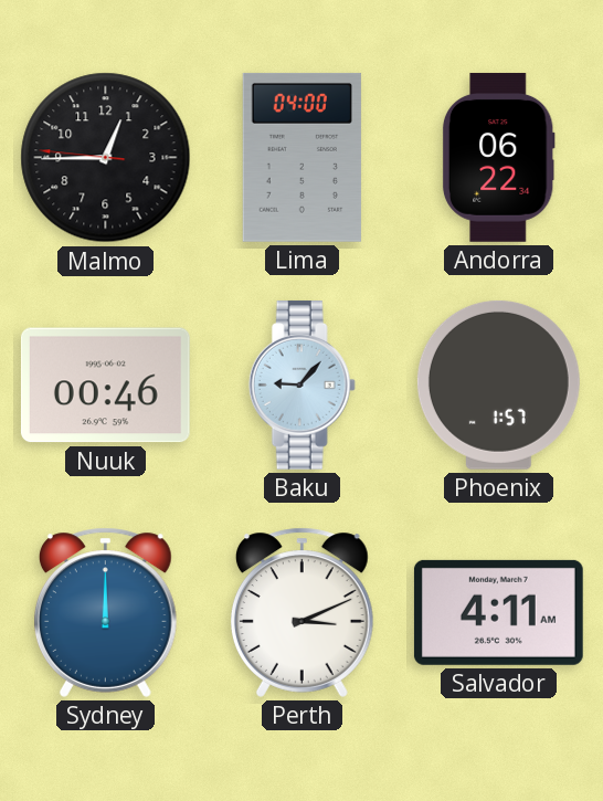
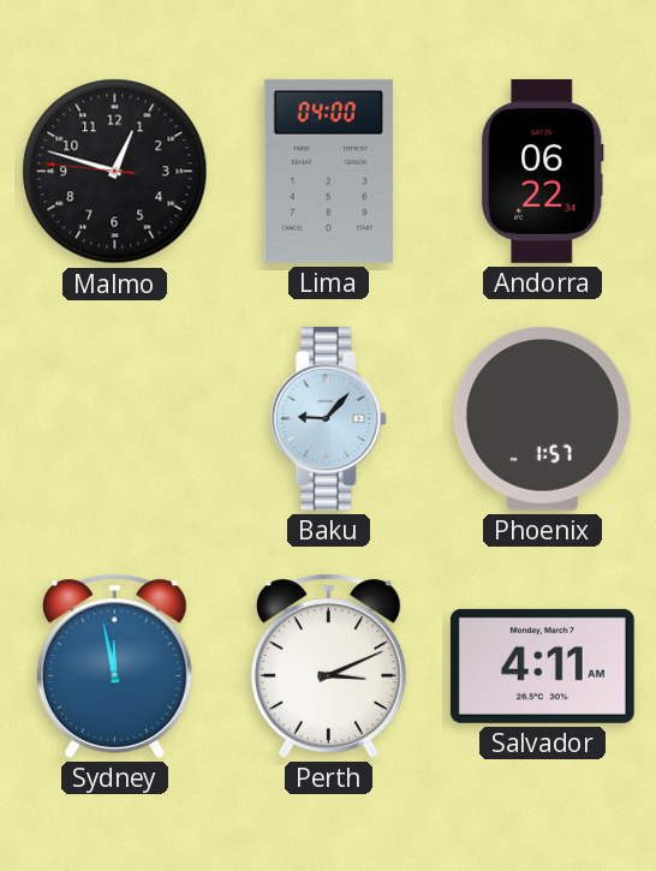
Malmo: 12:44 -> 12:47
Nuuk: 00:46 -> none
Sydney: 12:00 -> 11:58
